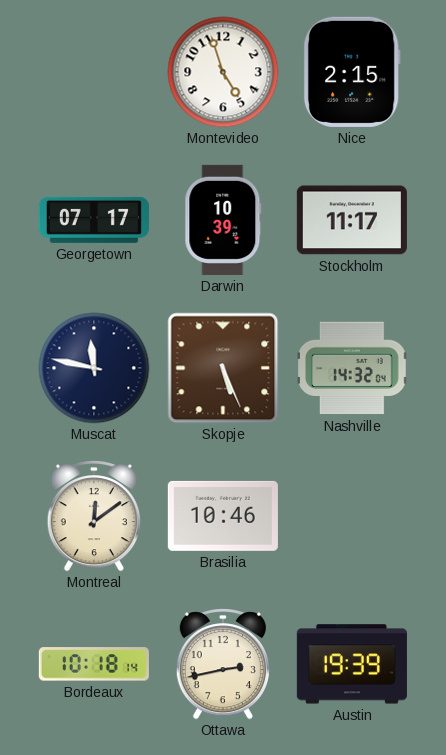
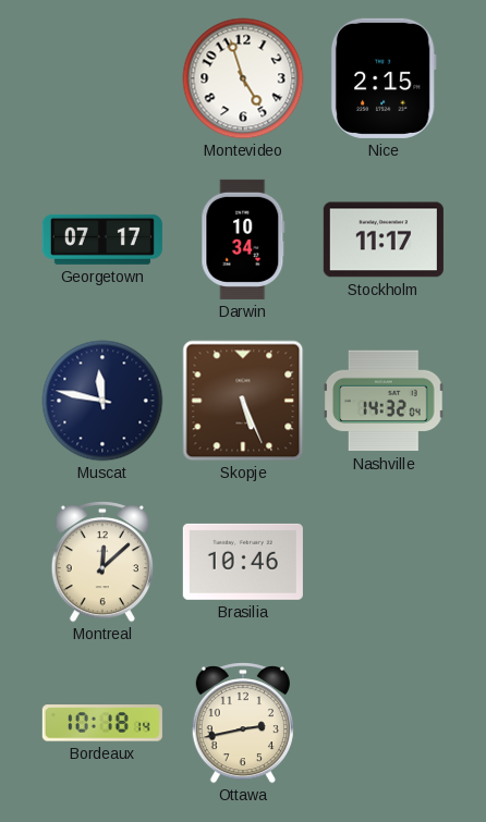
Darwin: 10:39 -> 10:34
Montreal: 12:09 -> 12:08
Austin: 19:39 -> none
